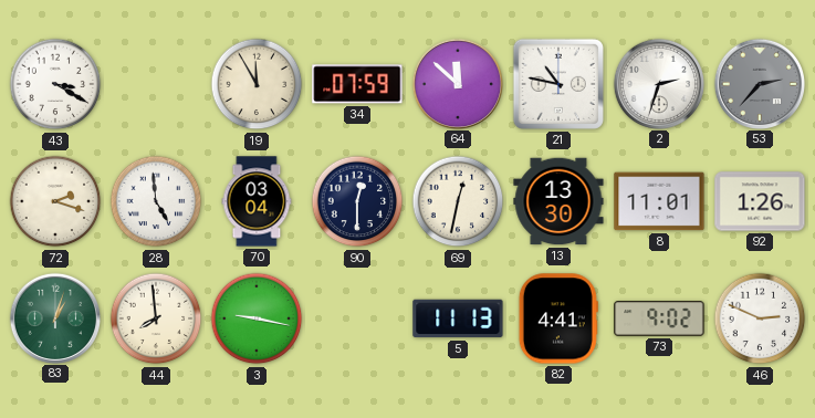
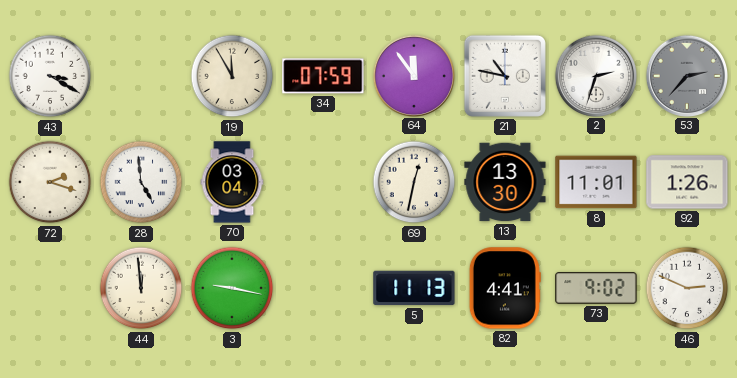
64: 11:52 -> 11:54
90: 12:30 -> none
83: 1:03 -> none
44: 7:59 -> 11:59
